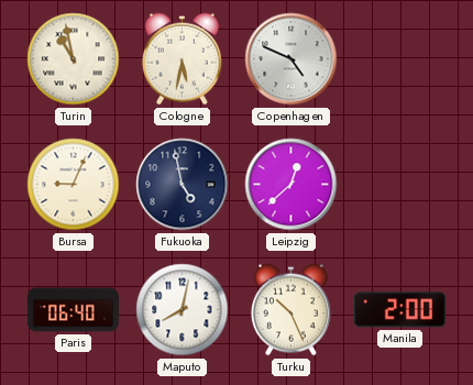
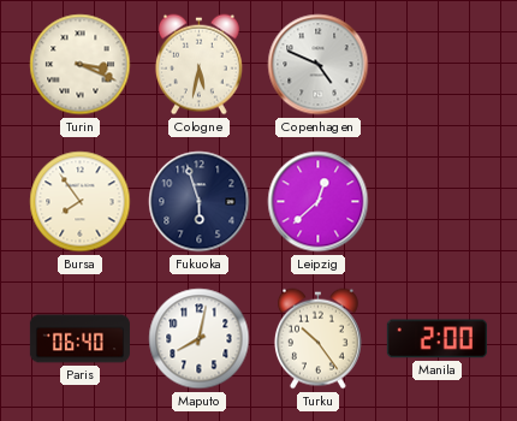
Turin: 10:58 -> 3:19
Bursa: 9:04 -> 7:54
Fukuoka: 4:58 -> 5:57
Turku: 10:26 -> 10:24
